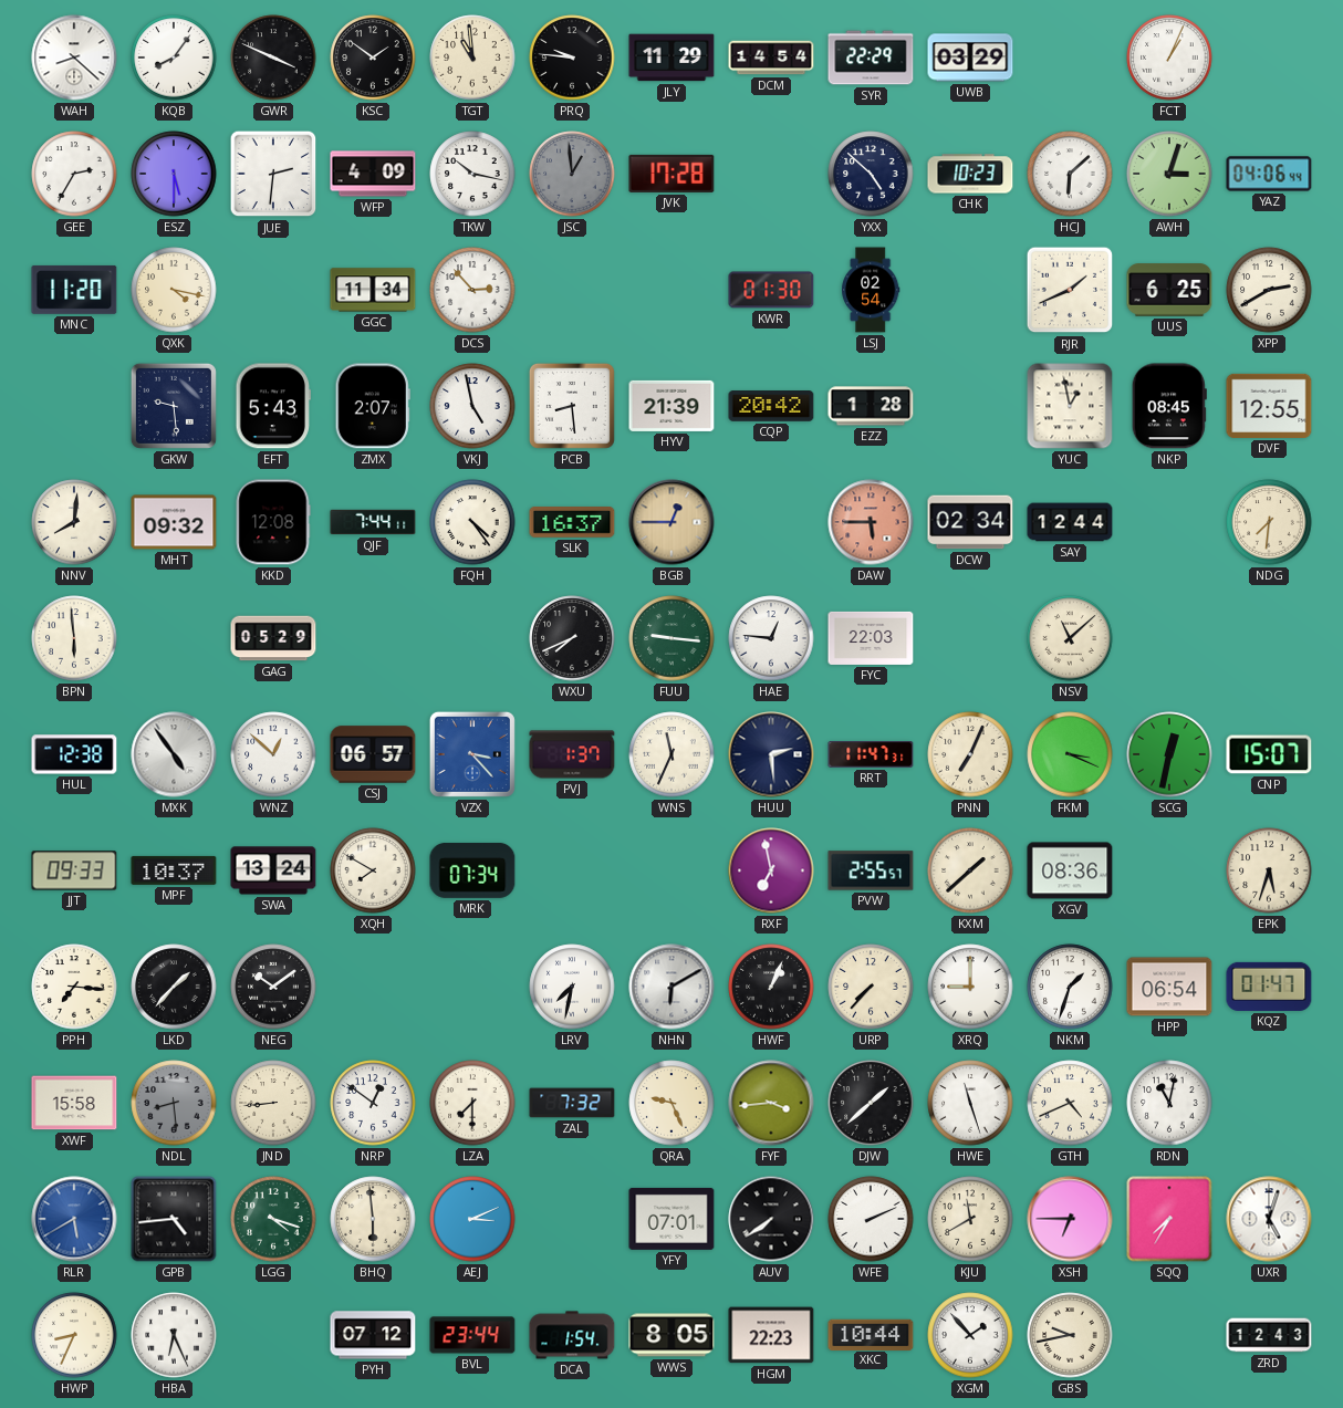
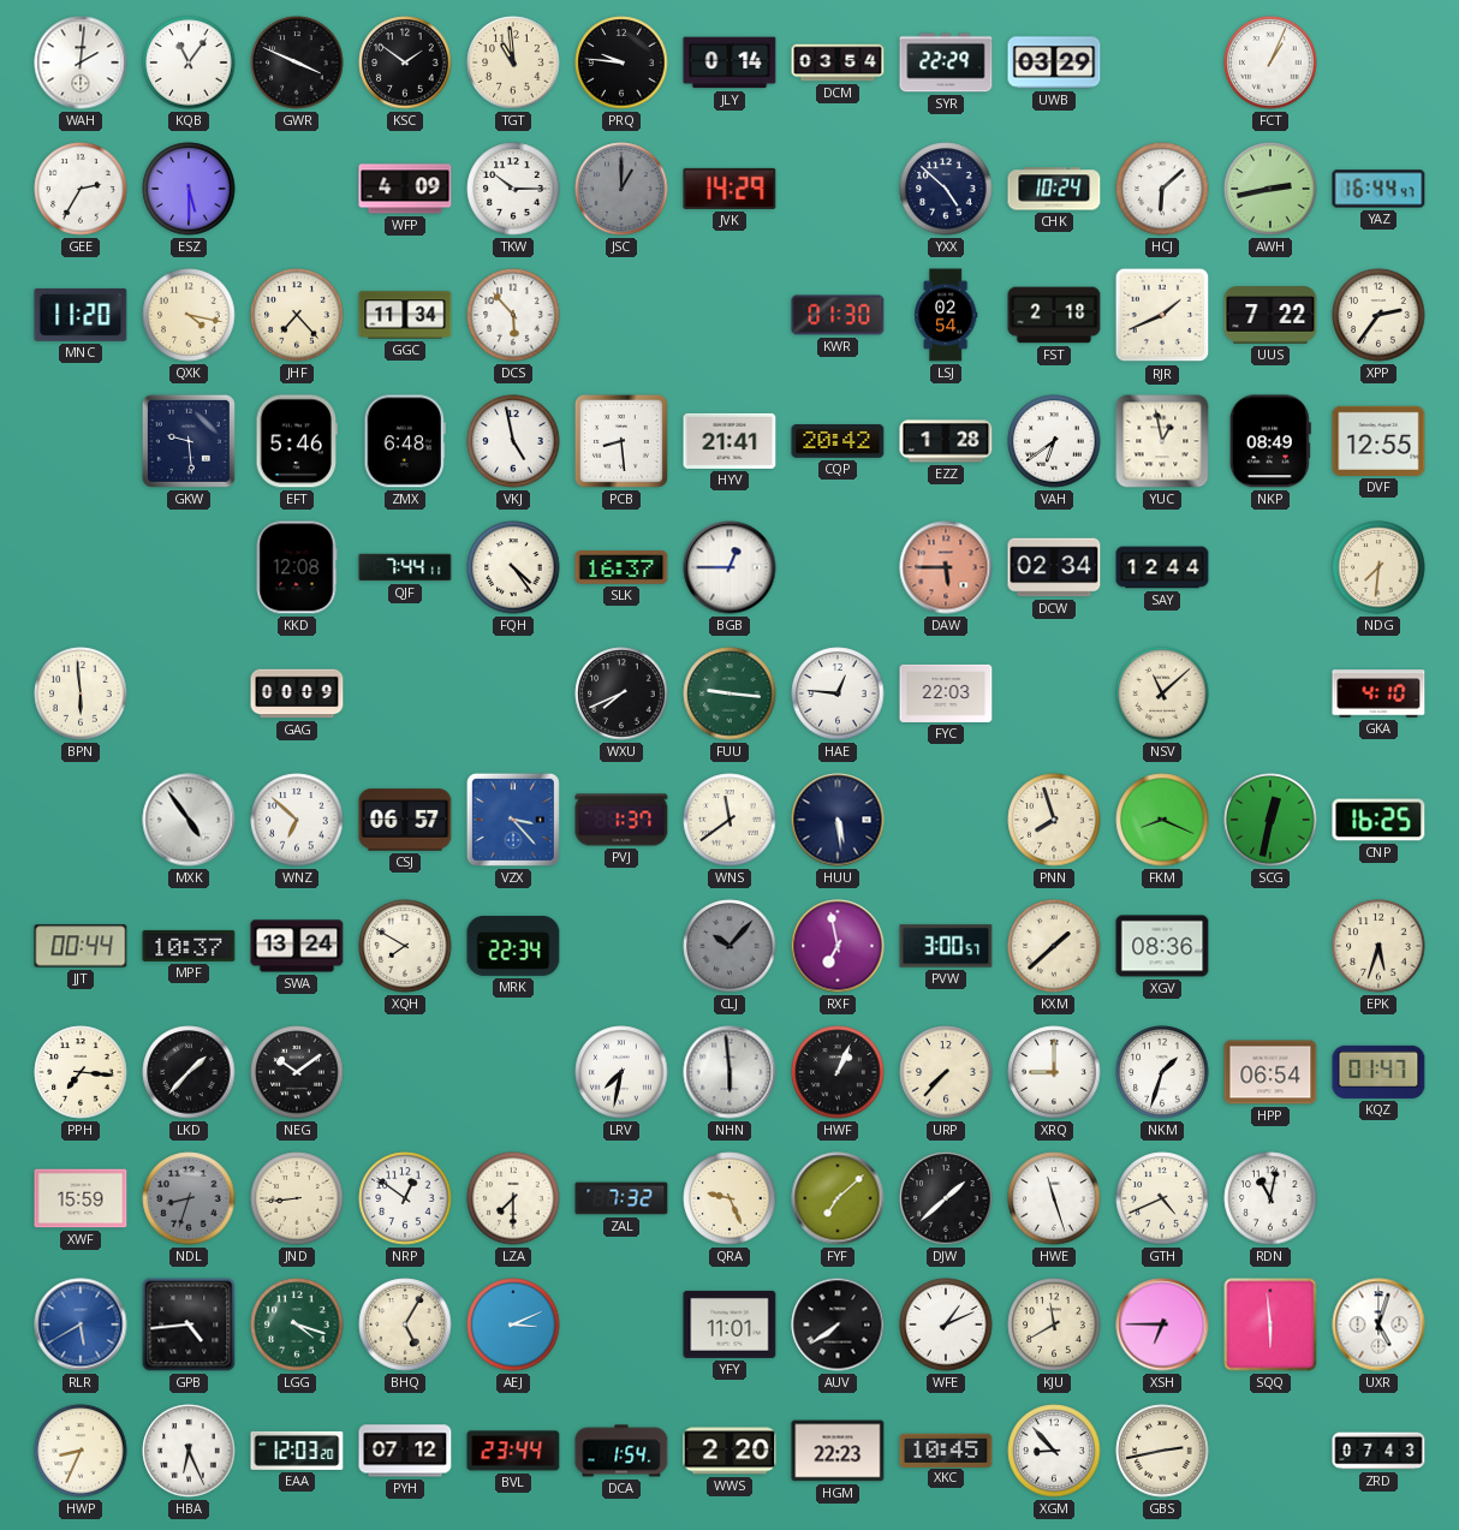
WAH: 8:22 -> 2:01
KQB: 8:06 -> 11:06
JLY: 11:29 -> 0:14
DCM: 14:54 -> 03:54
JUE: 2:31 -> none
TKW: 10:17 -> 10:15
JSC: 12:59 -> 1:00
JVK: 17:28 -> 14:29
CHK: 10:23 -> 10:24
AWH: 3:03 -> 2:43
YAZ: 04:06 -> 16:44
JHF: none -> 7:23
DCS: 2:53 -> 5:53
FST: none -> 2:18
UUS: 6:25 -> 7:22
XPP: 2:40 -> 2:36
EFT: 5:43 -> 5:46
ZMX: 2:07 -> 6:48
HYV: 21:39 -> 21:41
VAH: none -> 6:39
NKP: 08:45 -> 08:49
NNV: 8:01 -> none
MHT: 09:32 -> none
BGB dial: champagne -> white
GAG: 05:29 -> 00:09
GKA: none -> 4:10
HUL: 12:38 -> none
WNZ: 12:52 -> 6:52
WNS: 11:34 -> 11:39
HUU: 2:29 -> 5:29
RRT: 11:47 -> none
PNN: 7:04 -> 7:57
FKM: 3:19 -> 8:19
CNP: 15:07 -> 16:25
JJT: 09:33 -> 00:44
MRK: 07:34 -> 22:34
CLJ: none -> 10:07
PVW: 2:55 -> 3:00
NHN: 6:10 -> 5:59
XWF: 15:58 -> 15:59
NDL: 8:29 -> 8:33
FYF: 3:44 -> 7:08
BHQ: 5:59 -> 5:05
YFY: 07:01 -> 11:01
WFE: 2:11 -> 1:11
SQQ: 7:35 -> 5:59
EAA: none -> 12:03
WWS: 8:05 -> 2:20
XKC: 10:44 -> 10:45
XGM: 1:53 -> 8:53
GBS: 9:43 -> 2:43
ZRD: 12:43 -> 07:43
